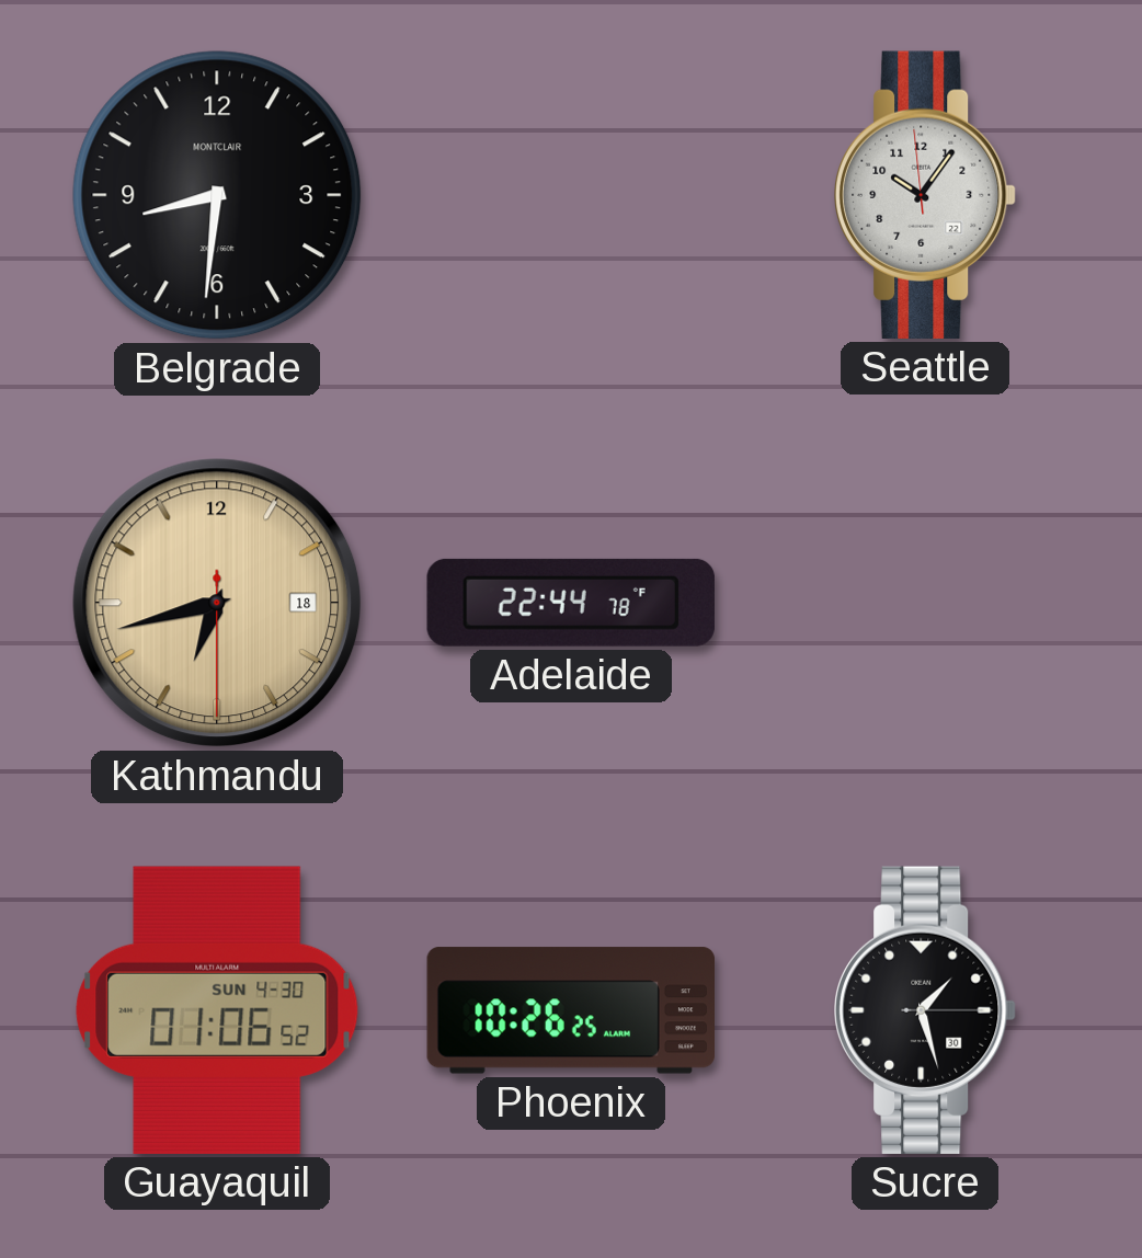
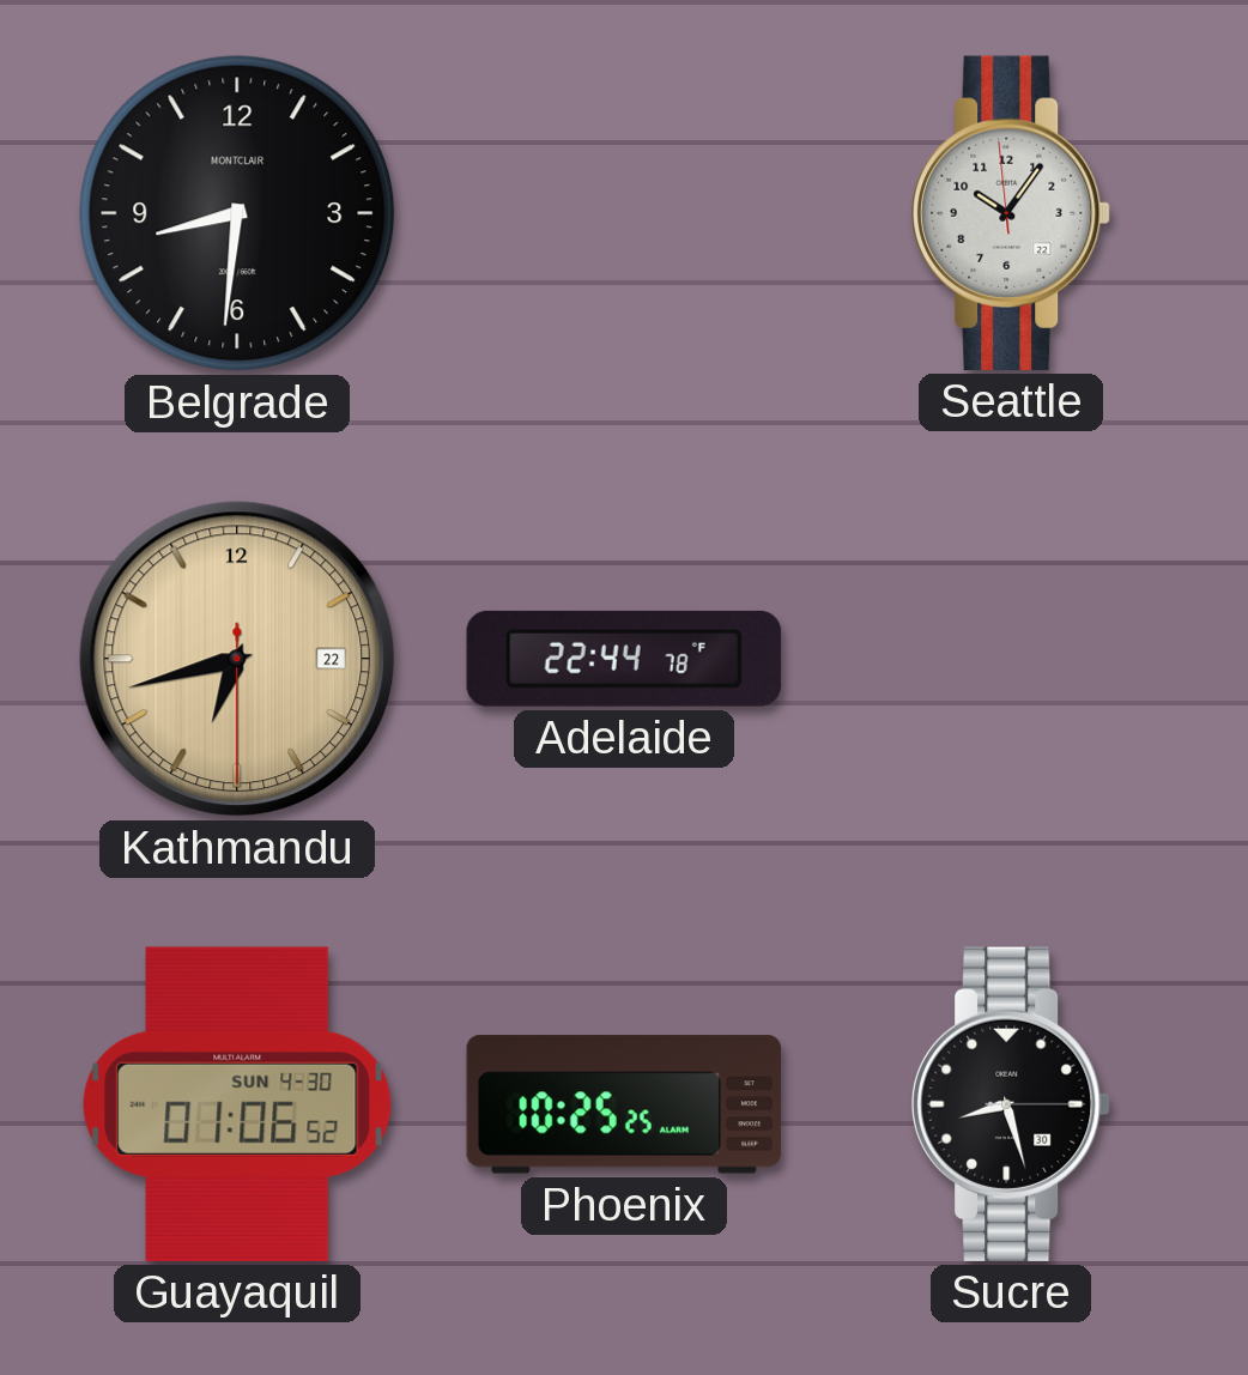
Kathmandu date: 18 -> 22
Phoenix: 10:26 -> 10:25
Sucre: 1:27 -> 8:27
